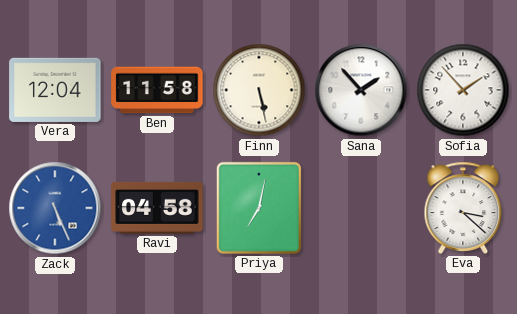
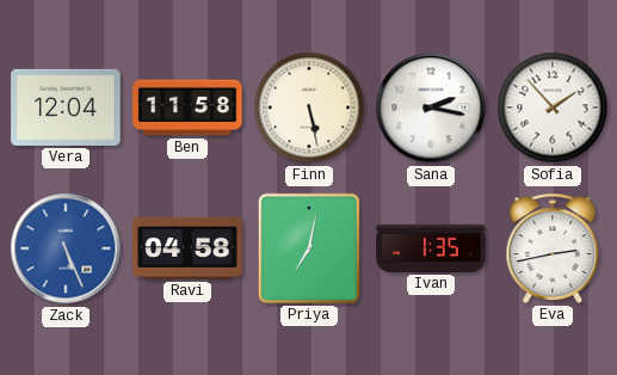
Sana: 1:53 -> 2:17
Ivan: none -> 1:35
Eva: 3:22 -> 2:43
